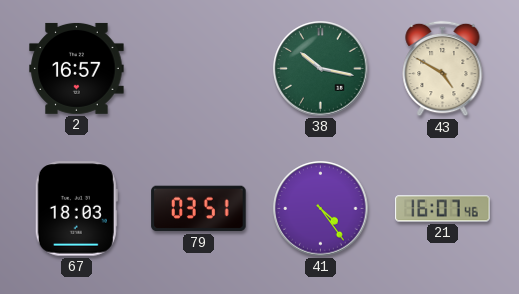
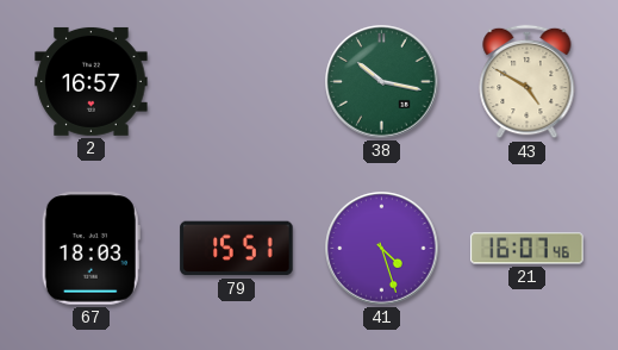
79: 03:51 -> 15:51
41: 4:24 -> 4:27
